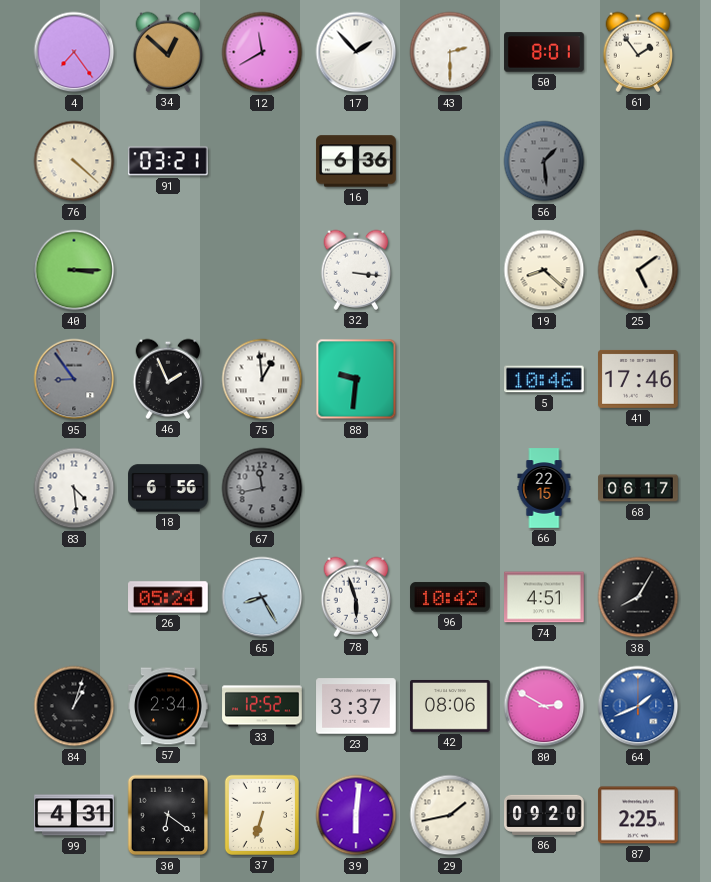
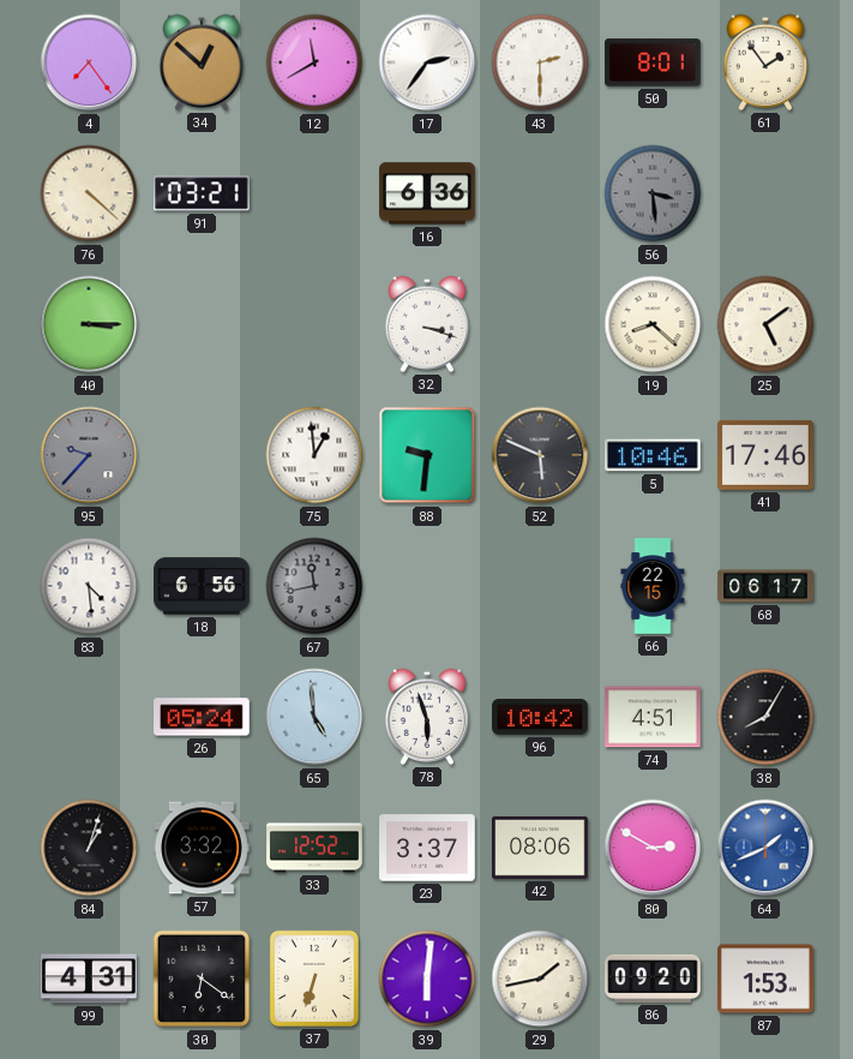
17: 1:53 -> 2:36
56: 1:29 -> 3:29
32: 3:16 -> 3:18
95: 8:54 -> 9:37
46: 1:56 -> none
52: none -> 5:49
65: 8:25 -> 4:59
57: 2:34 -> 3:32
87: 2:25 -> 1:53
